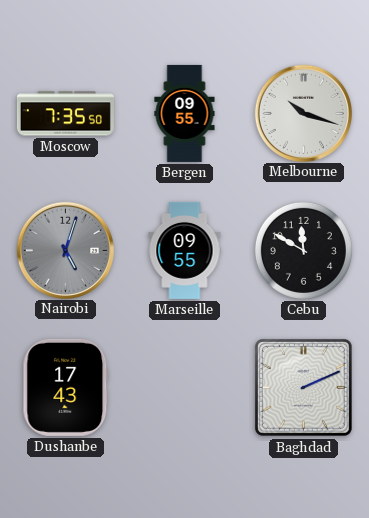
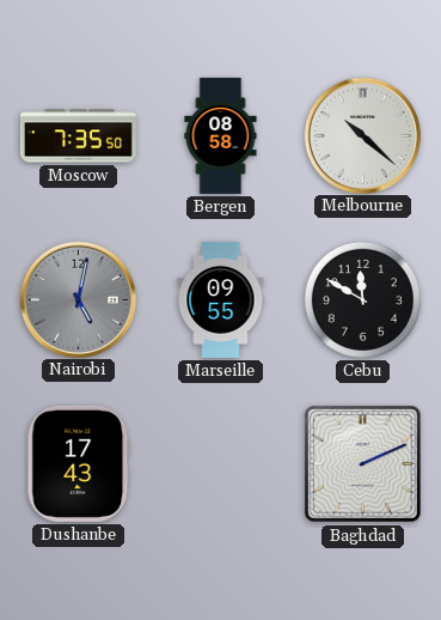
Bergen: 09:55 -> 08:58
Melbourne: 10:18 -> 10:22
Nairobi: 5:03 -> 5:02
